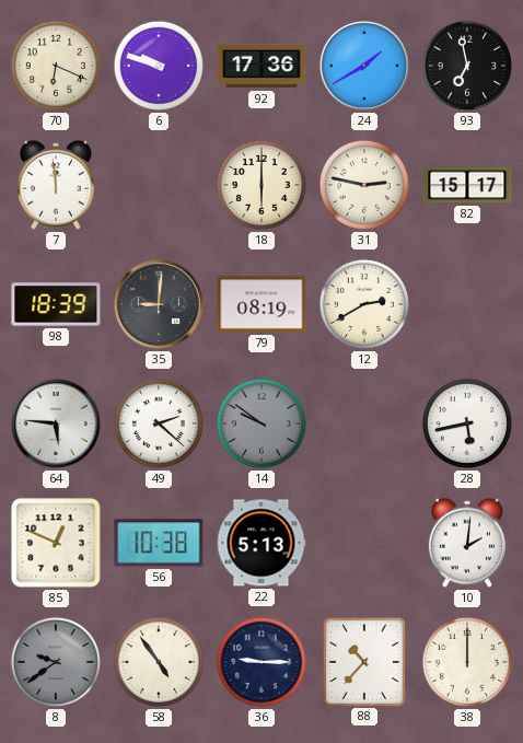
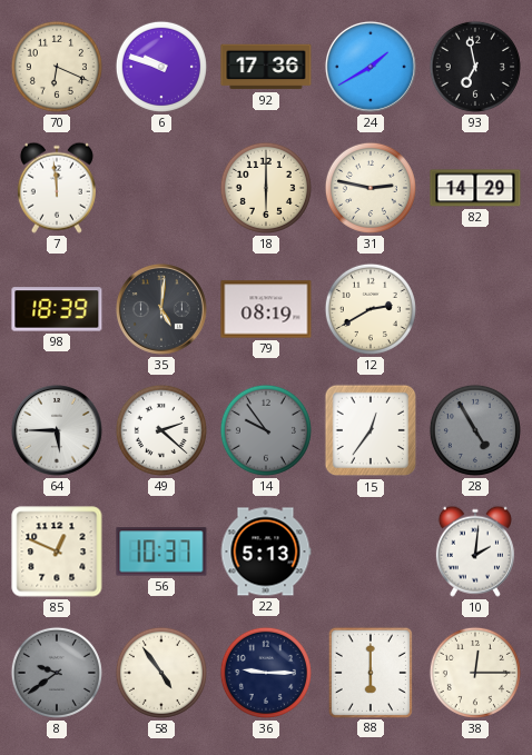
82: 15:17 -> 14:29
35: 9:01 -> 5:01
64: 5:46 -> 5:45
14: 9:51 -> 9:54
15: none -> 12:36
28: 5:43 -> 4:55
28 dial: white -> grey
56: 10:38 -> 10:37
88: 10:37 -> 6:00
38: 12:00 -> 12:15
